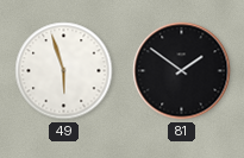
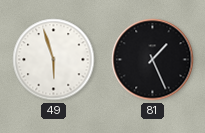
81: 1:51 -> 1:26
